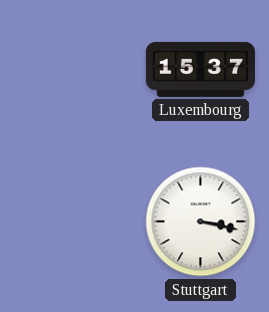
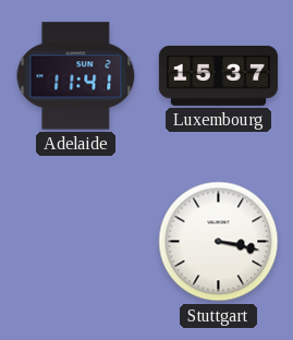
Adelaide: none -> 11:41
